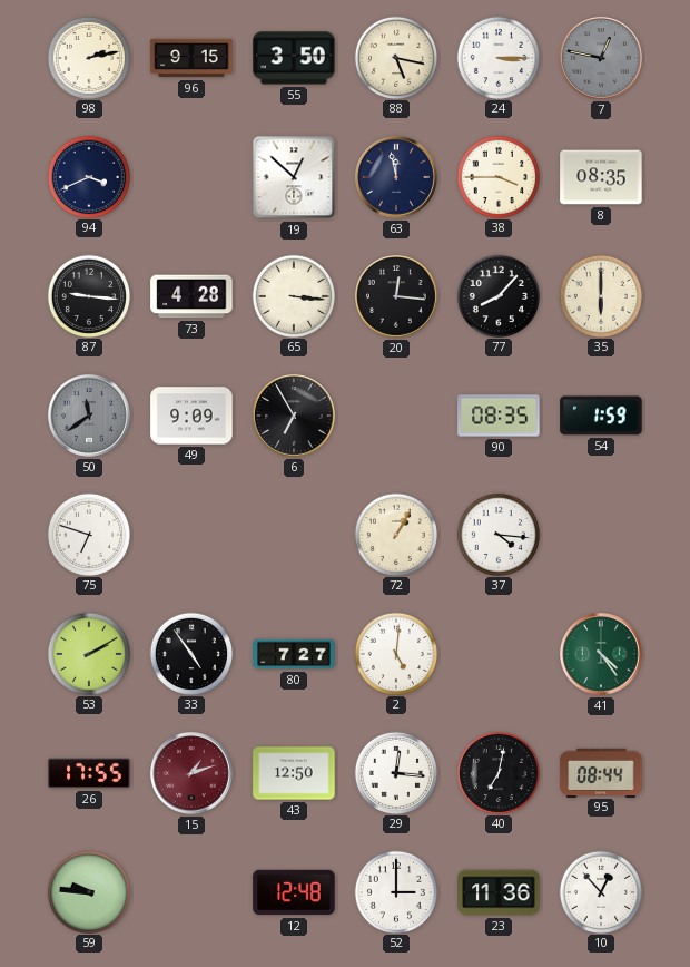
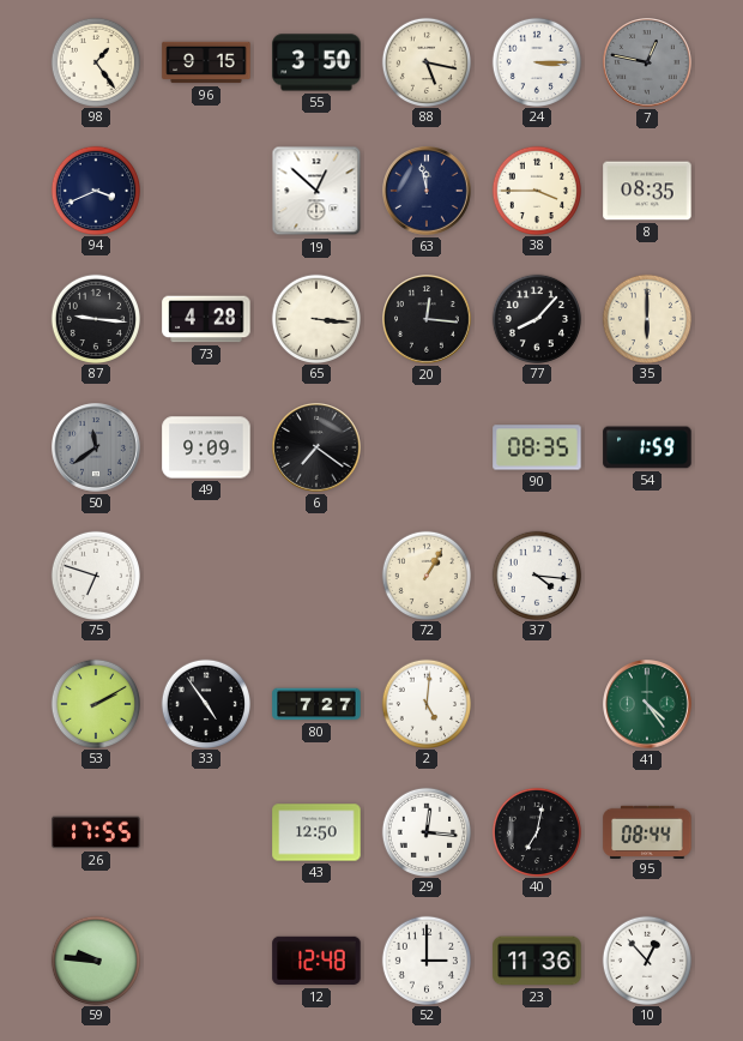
98: 2:13 -> 1:24
6: 6:55 -> 7:21
15: 1:12 -> none
